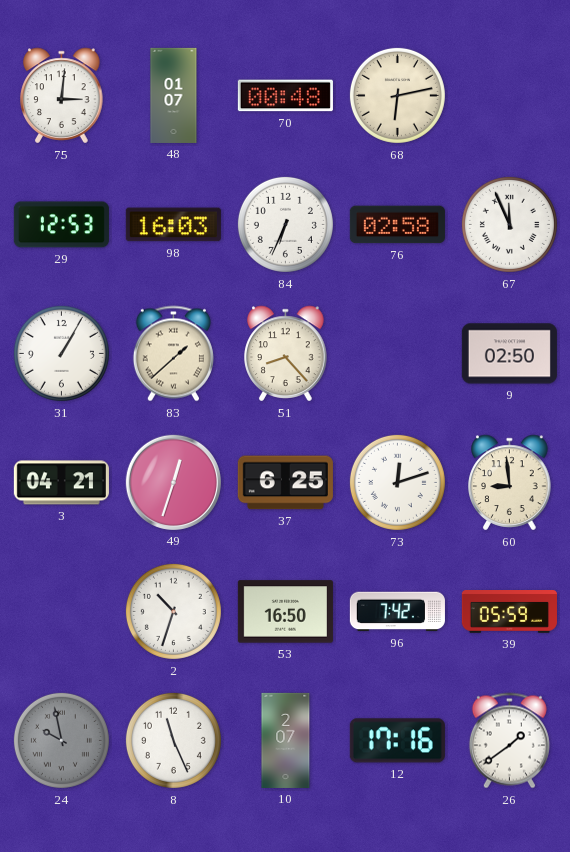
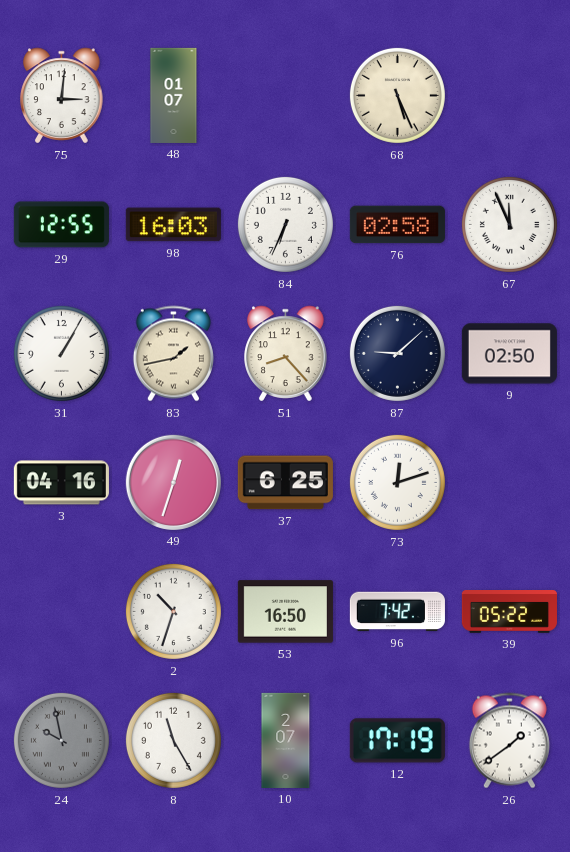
70: 00:48 -> none
68: 6:13 -> 5:26
29: 12:53 -> 12:55
83: 1:38 -> 1:43
87: none -> 9:08
3: 04:21 -> 04:16
60: 8:59 -> none
39: 05:59 -> 05:22
8: 11:26 -> 11:25
12: 17:16 -> 17:19
